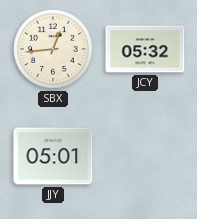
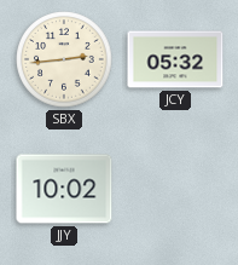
SBX: 12:44 -> 2:44
JJY: 05:01 -> 10:02
